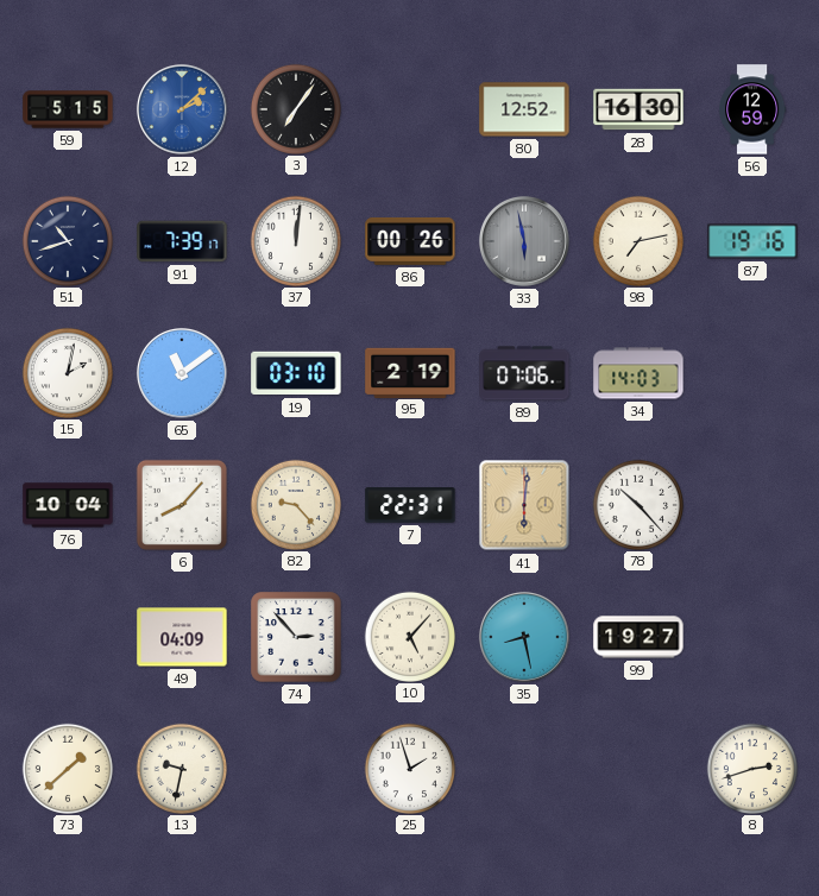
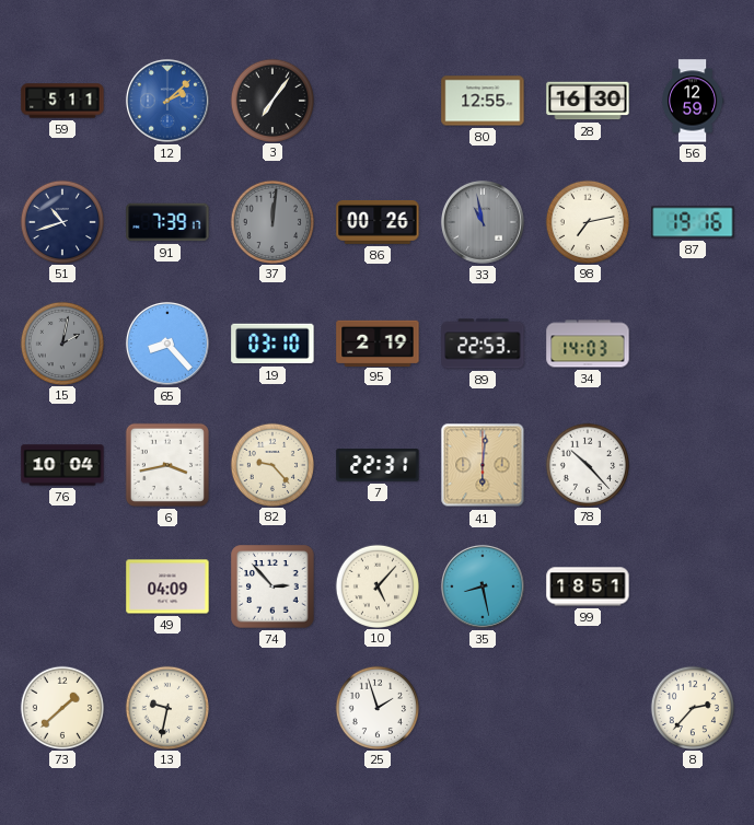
59: 5:15 -> 5:11
80: 12:52 -> 12:55
37 dial: white -> grey
33: 5:58 -> 10:58
15 dial: white -> grey
65: 11:09 -> 8:23
89: 07:06 -> 22:53
6: 8:07 -> 3:43
99: 19:27 -> 18:51
8: 2:42 -> 2:37
